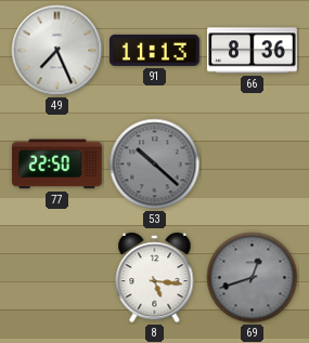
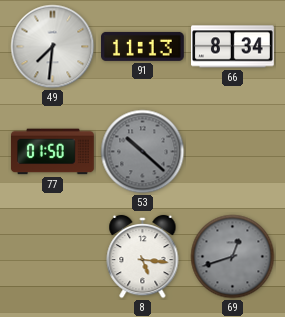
49: 7:26 -> 7:31
66: 8:36 -> 8:34
77: 22:50 -> 01:50
